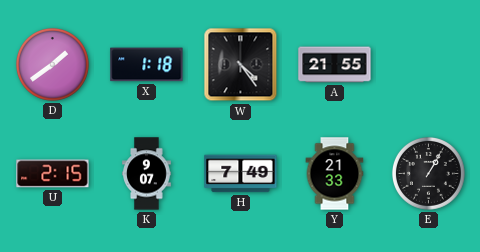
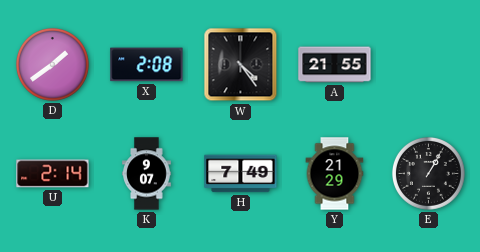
X: 1:18 -> 2:08
U: 2:15 -> 2:14
Y: 21:33 -> 21:29
